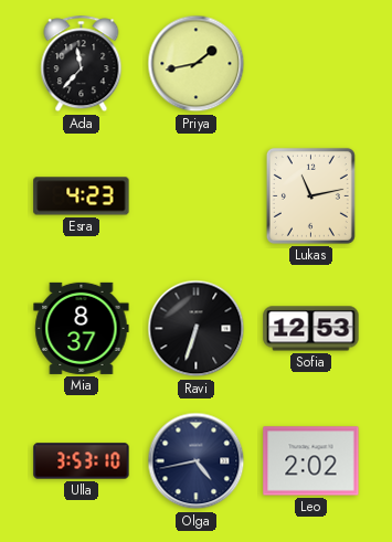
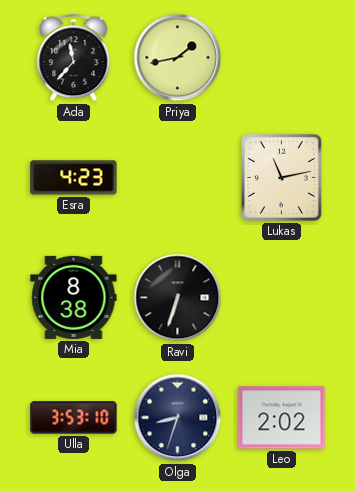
Mia: 8:37 -> 8:38
Sofia: 12:53 -> none
Olga: 4:43 -> 8:33
